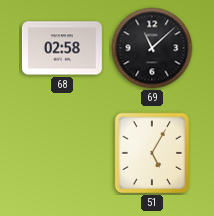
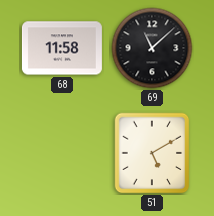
68: 02:58 -> 11:58
51: 5:05 -> 5:10
